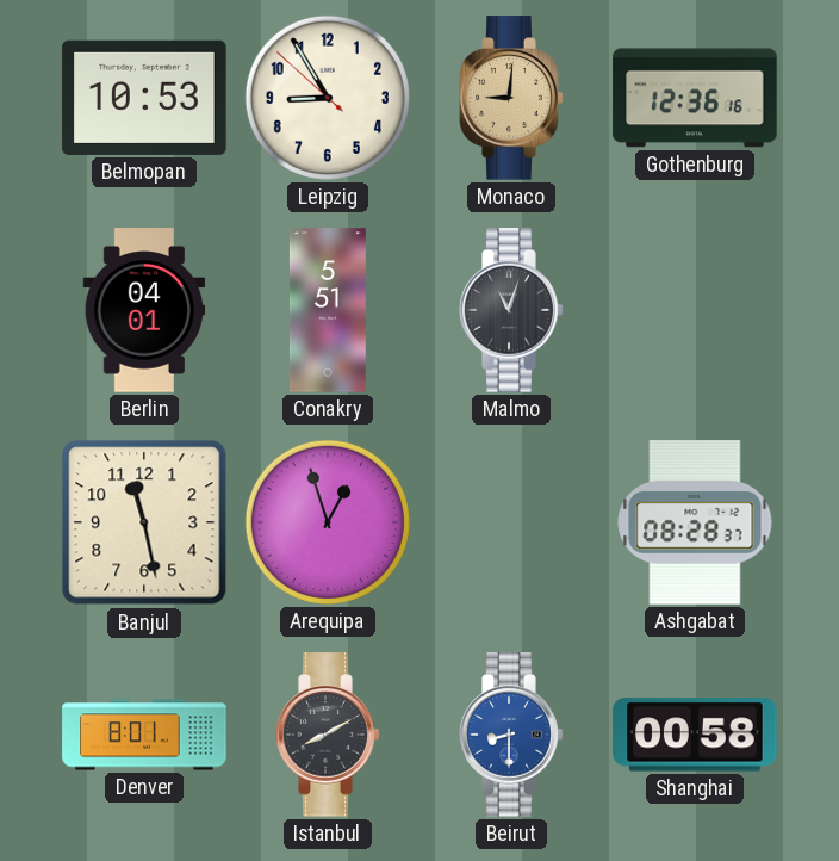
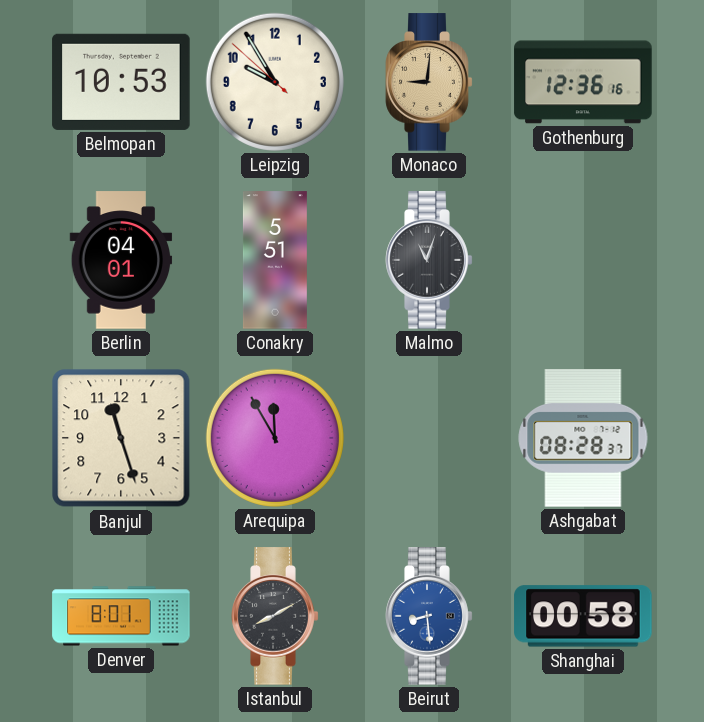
Leipzig: 8:54 -> 9:54
Banjul: 11:28 -> 11:27
Arequipa: 12:57 -> 11:55
Beirut: 8:30 -> 8:29
